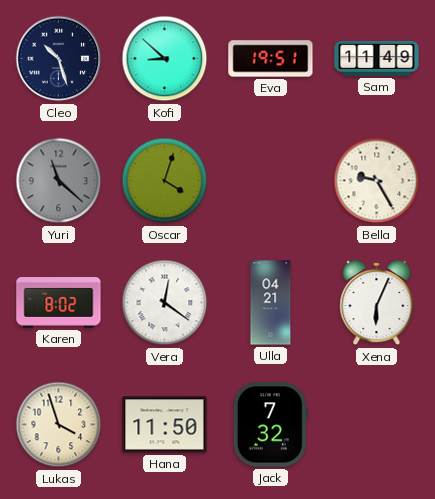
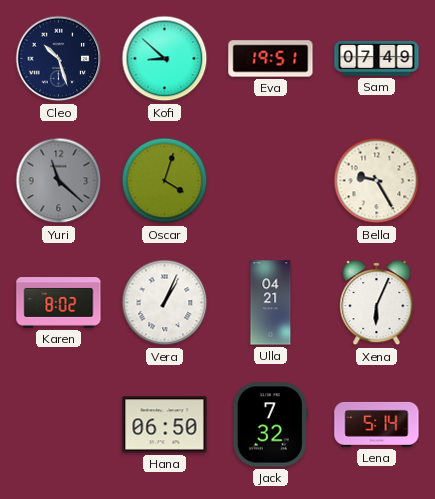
Sam: 11:49 -> 07:49
Vera: 12:21 -> 1:04
Lukas: 3:57 -> none
Hana: 11:50 -> 06:50
Lena: none -> 5:14
